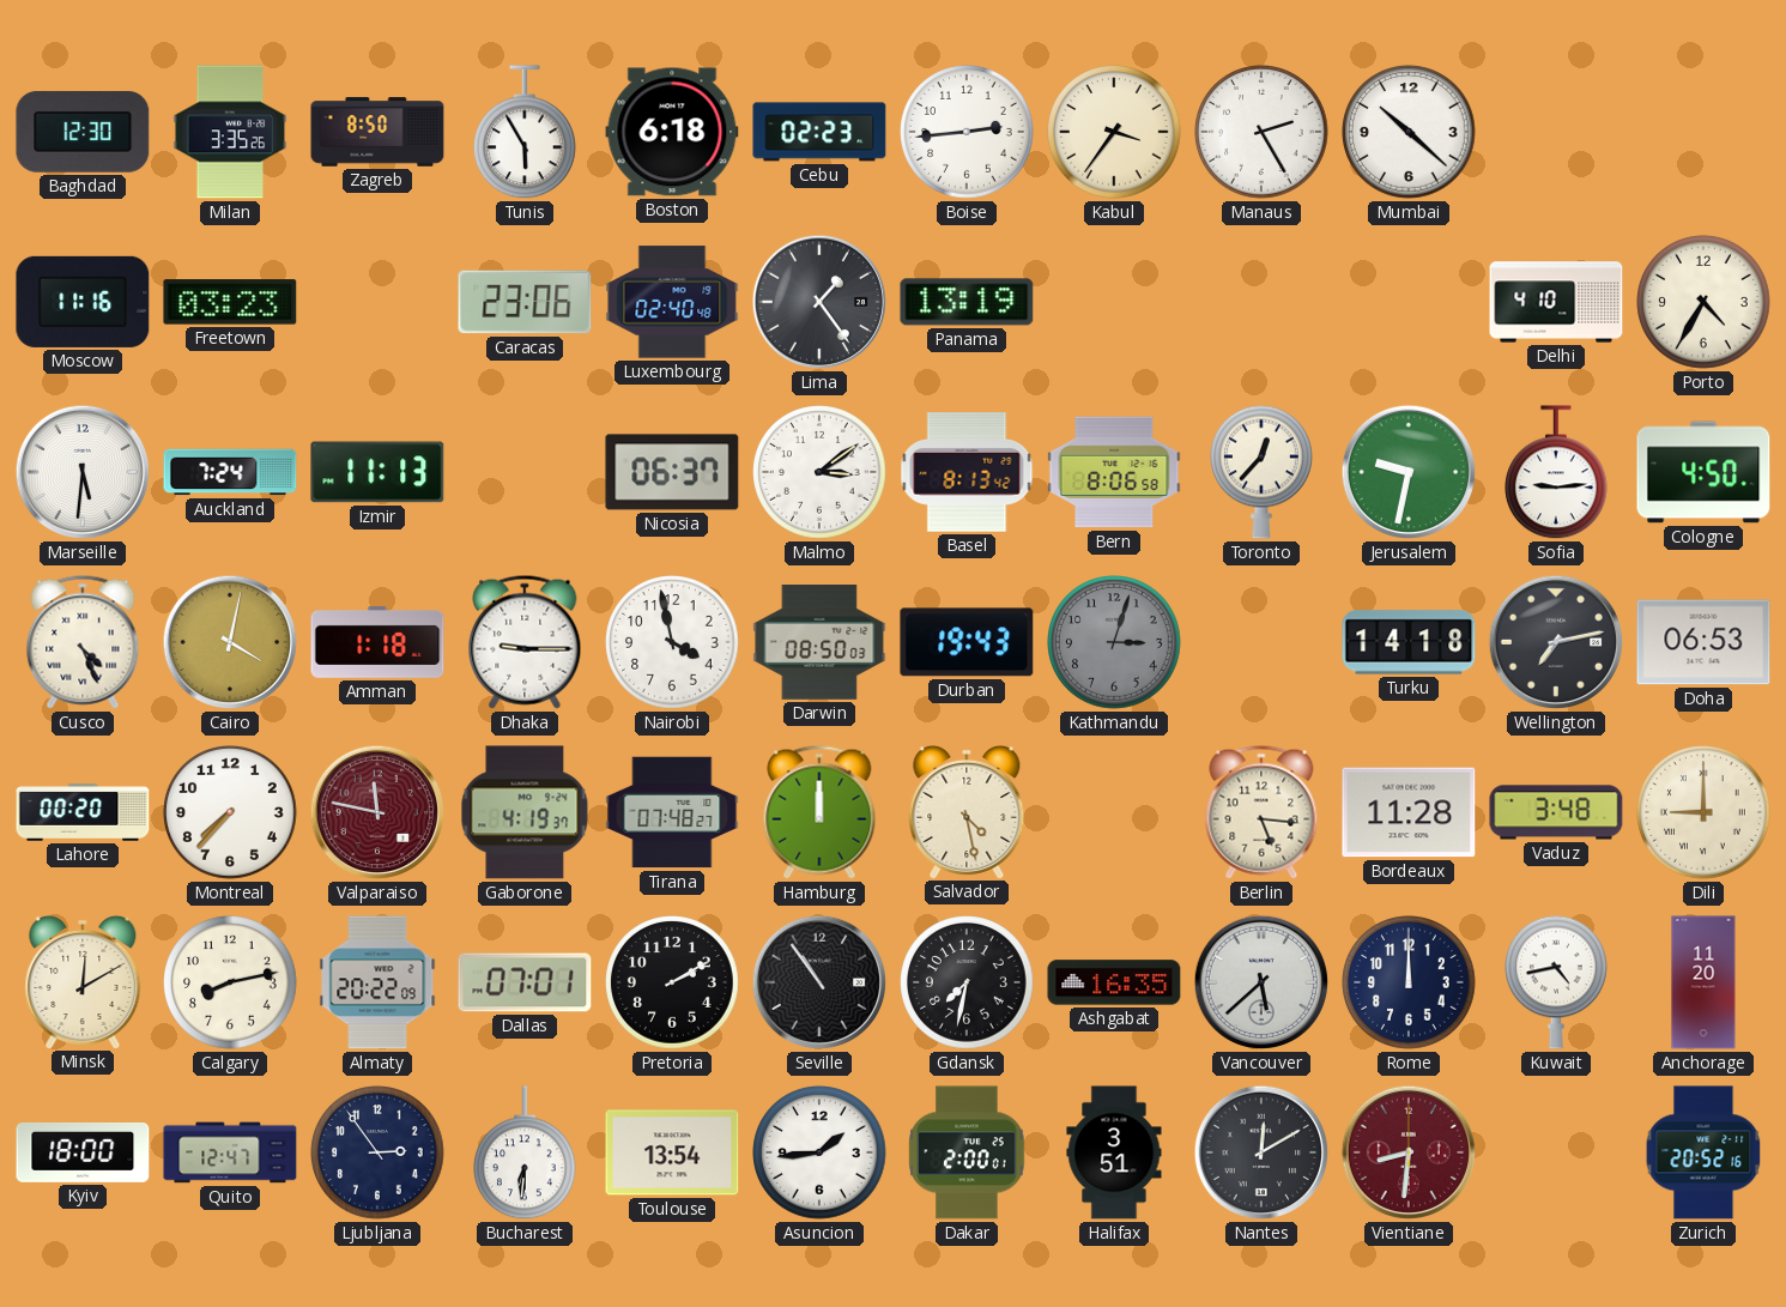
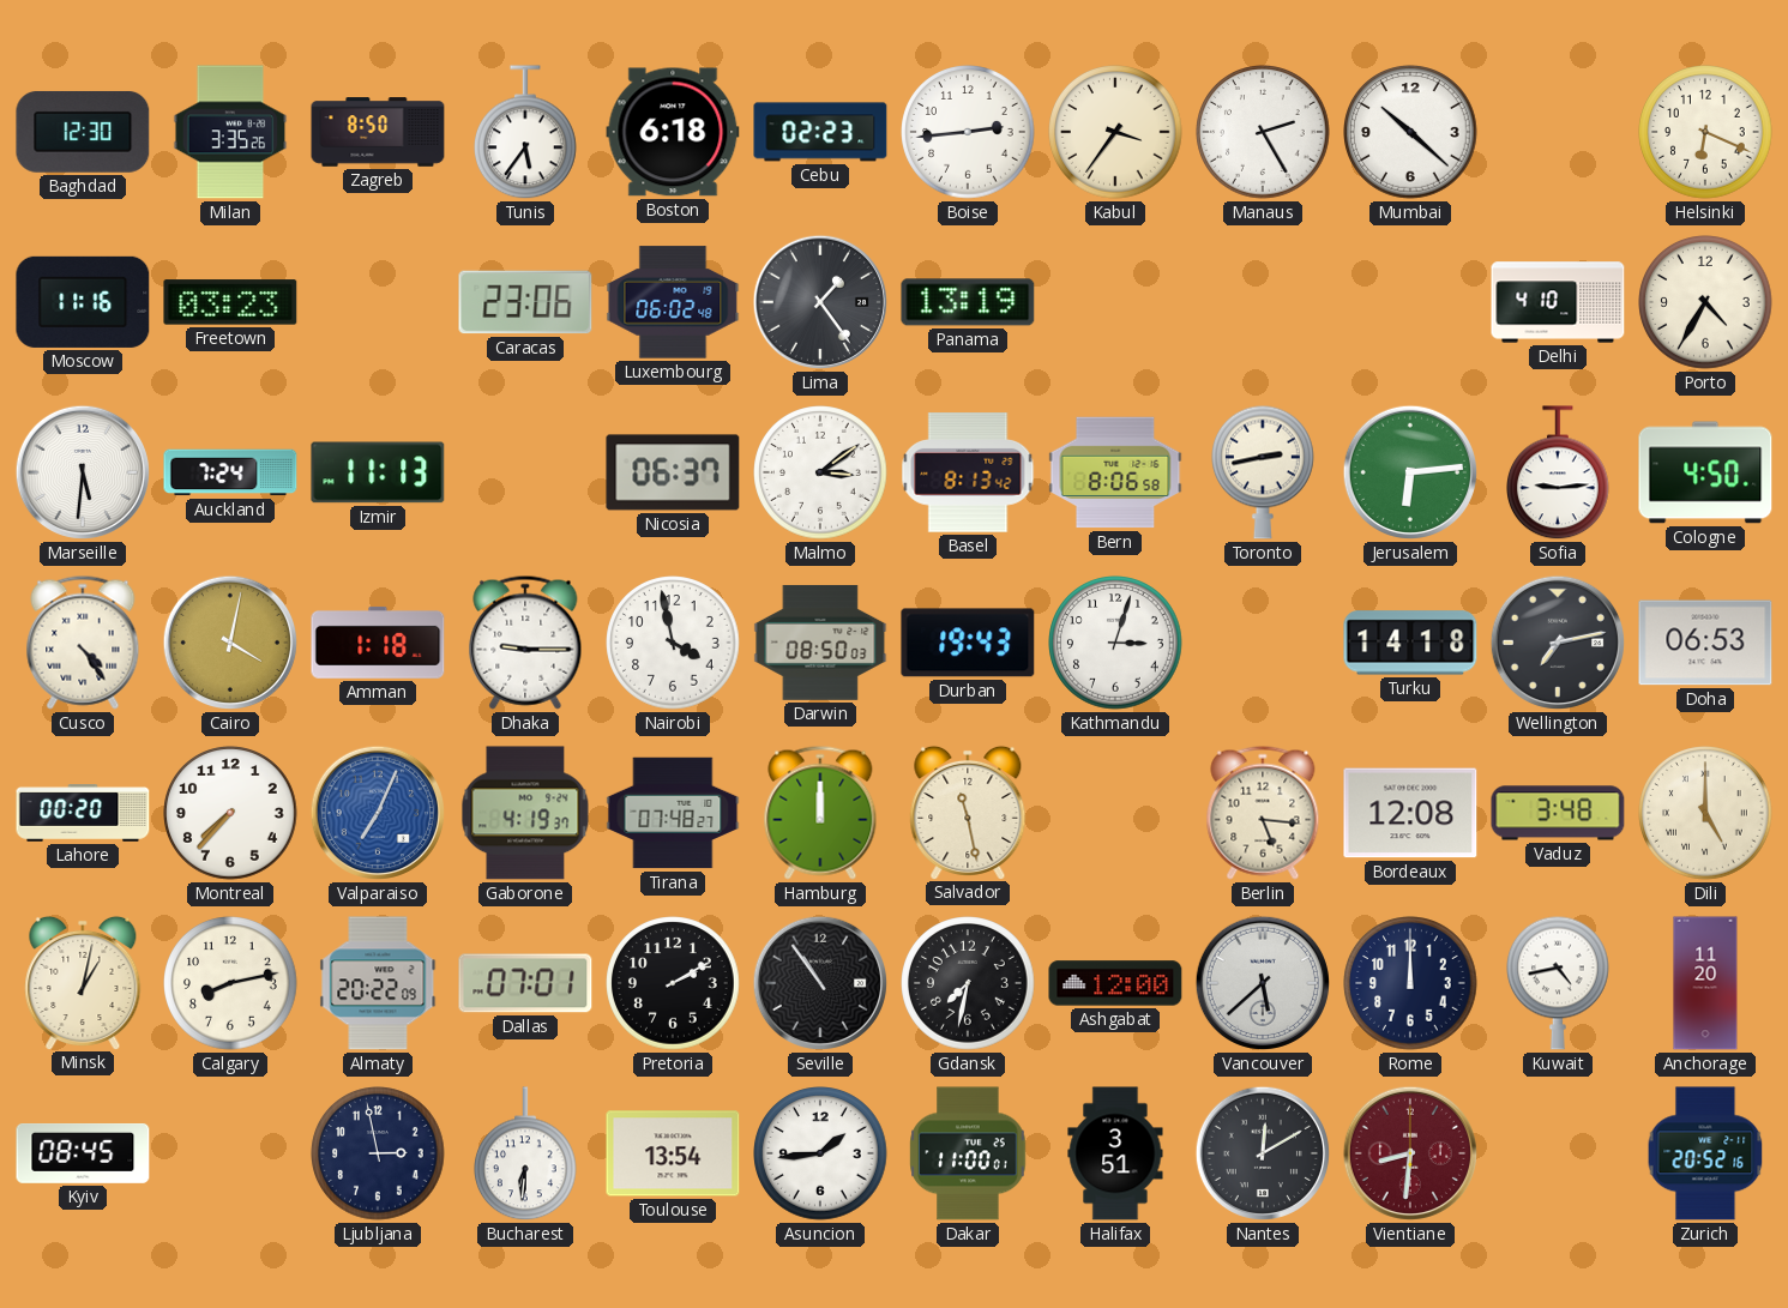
Tunis: 5:55 -> 5:36
Helsinki: none -> 6:19
Luxembourg: 02:40 -> 06:02
Toronto: 12:37 -> 2:43
Jerusalem: 9:32 -> 6:14
Cusco: 4:26 -> 4:24
Kathmandu dial: grey -> white
Valparaiso: 11:47 -> 7:04
Valparaiso dial: burgundy -> blue
Salvador: 4:28 -> 11:28
Bordeaux: 11:28 -> 12:08
Dili: 9:00 -> 5:00
Minsk: 12:10 -> 1:02
Ashgabat: 16:35 -> 12:00
Kyiv: 18:00 -> 08:45
Quito: 12:47 -> none
Ljubljana: 2:54 -> 2:58
Dakar: 2:00 -> 11:00
